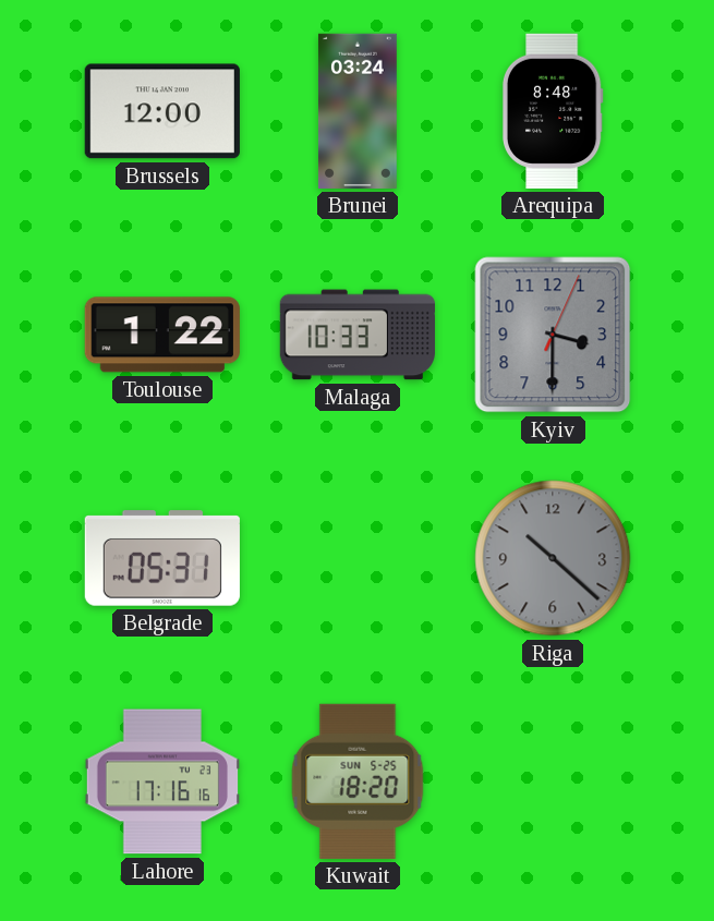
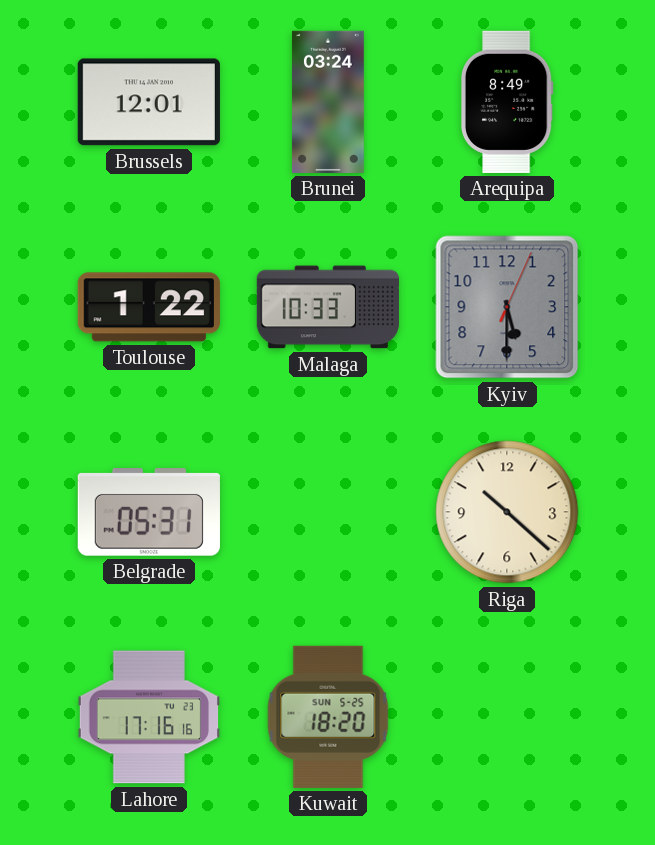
Brussels: 12:00 -> 12:01
Arequipa: 8:48 -> 8:49
Kyiv: 3:30 -> 5:30
Riga dial: grey -> cream
